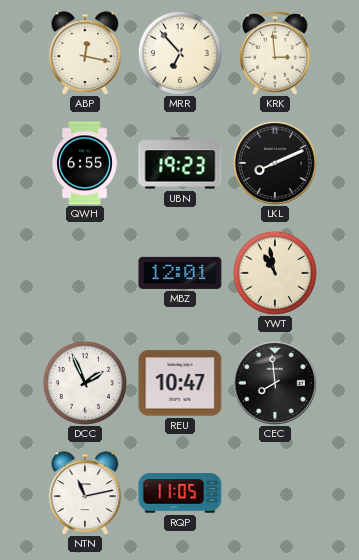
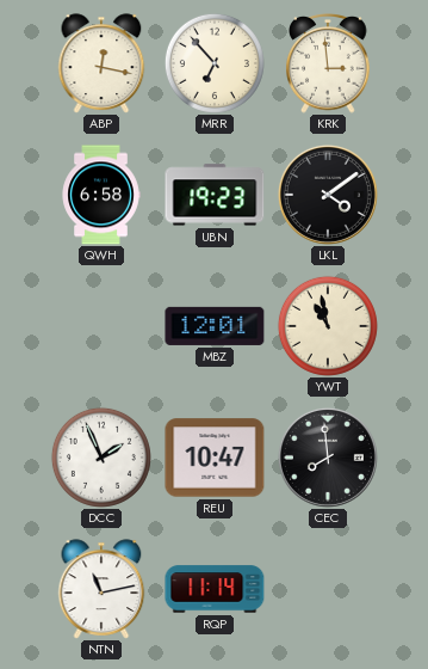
QWH: 6:55 -> 6:58
LKL: 8:11 -> 4:09
RQP: 11:05 -> 11:14
